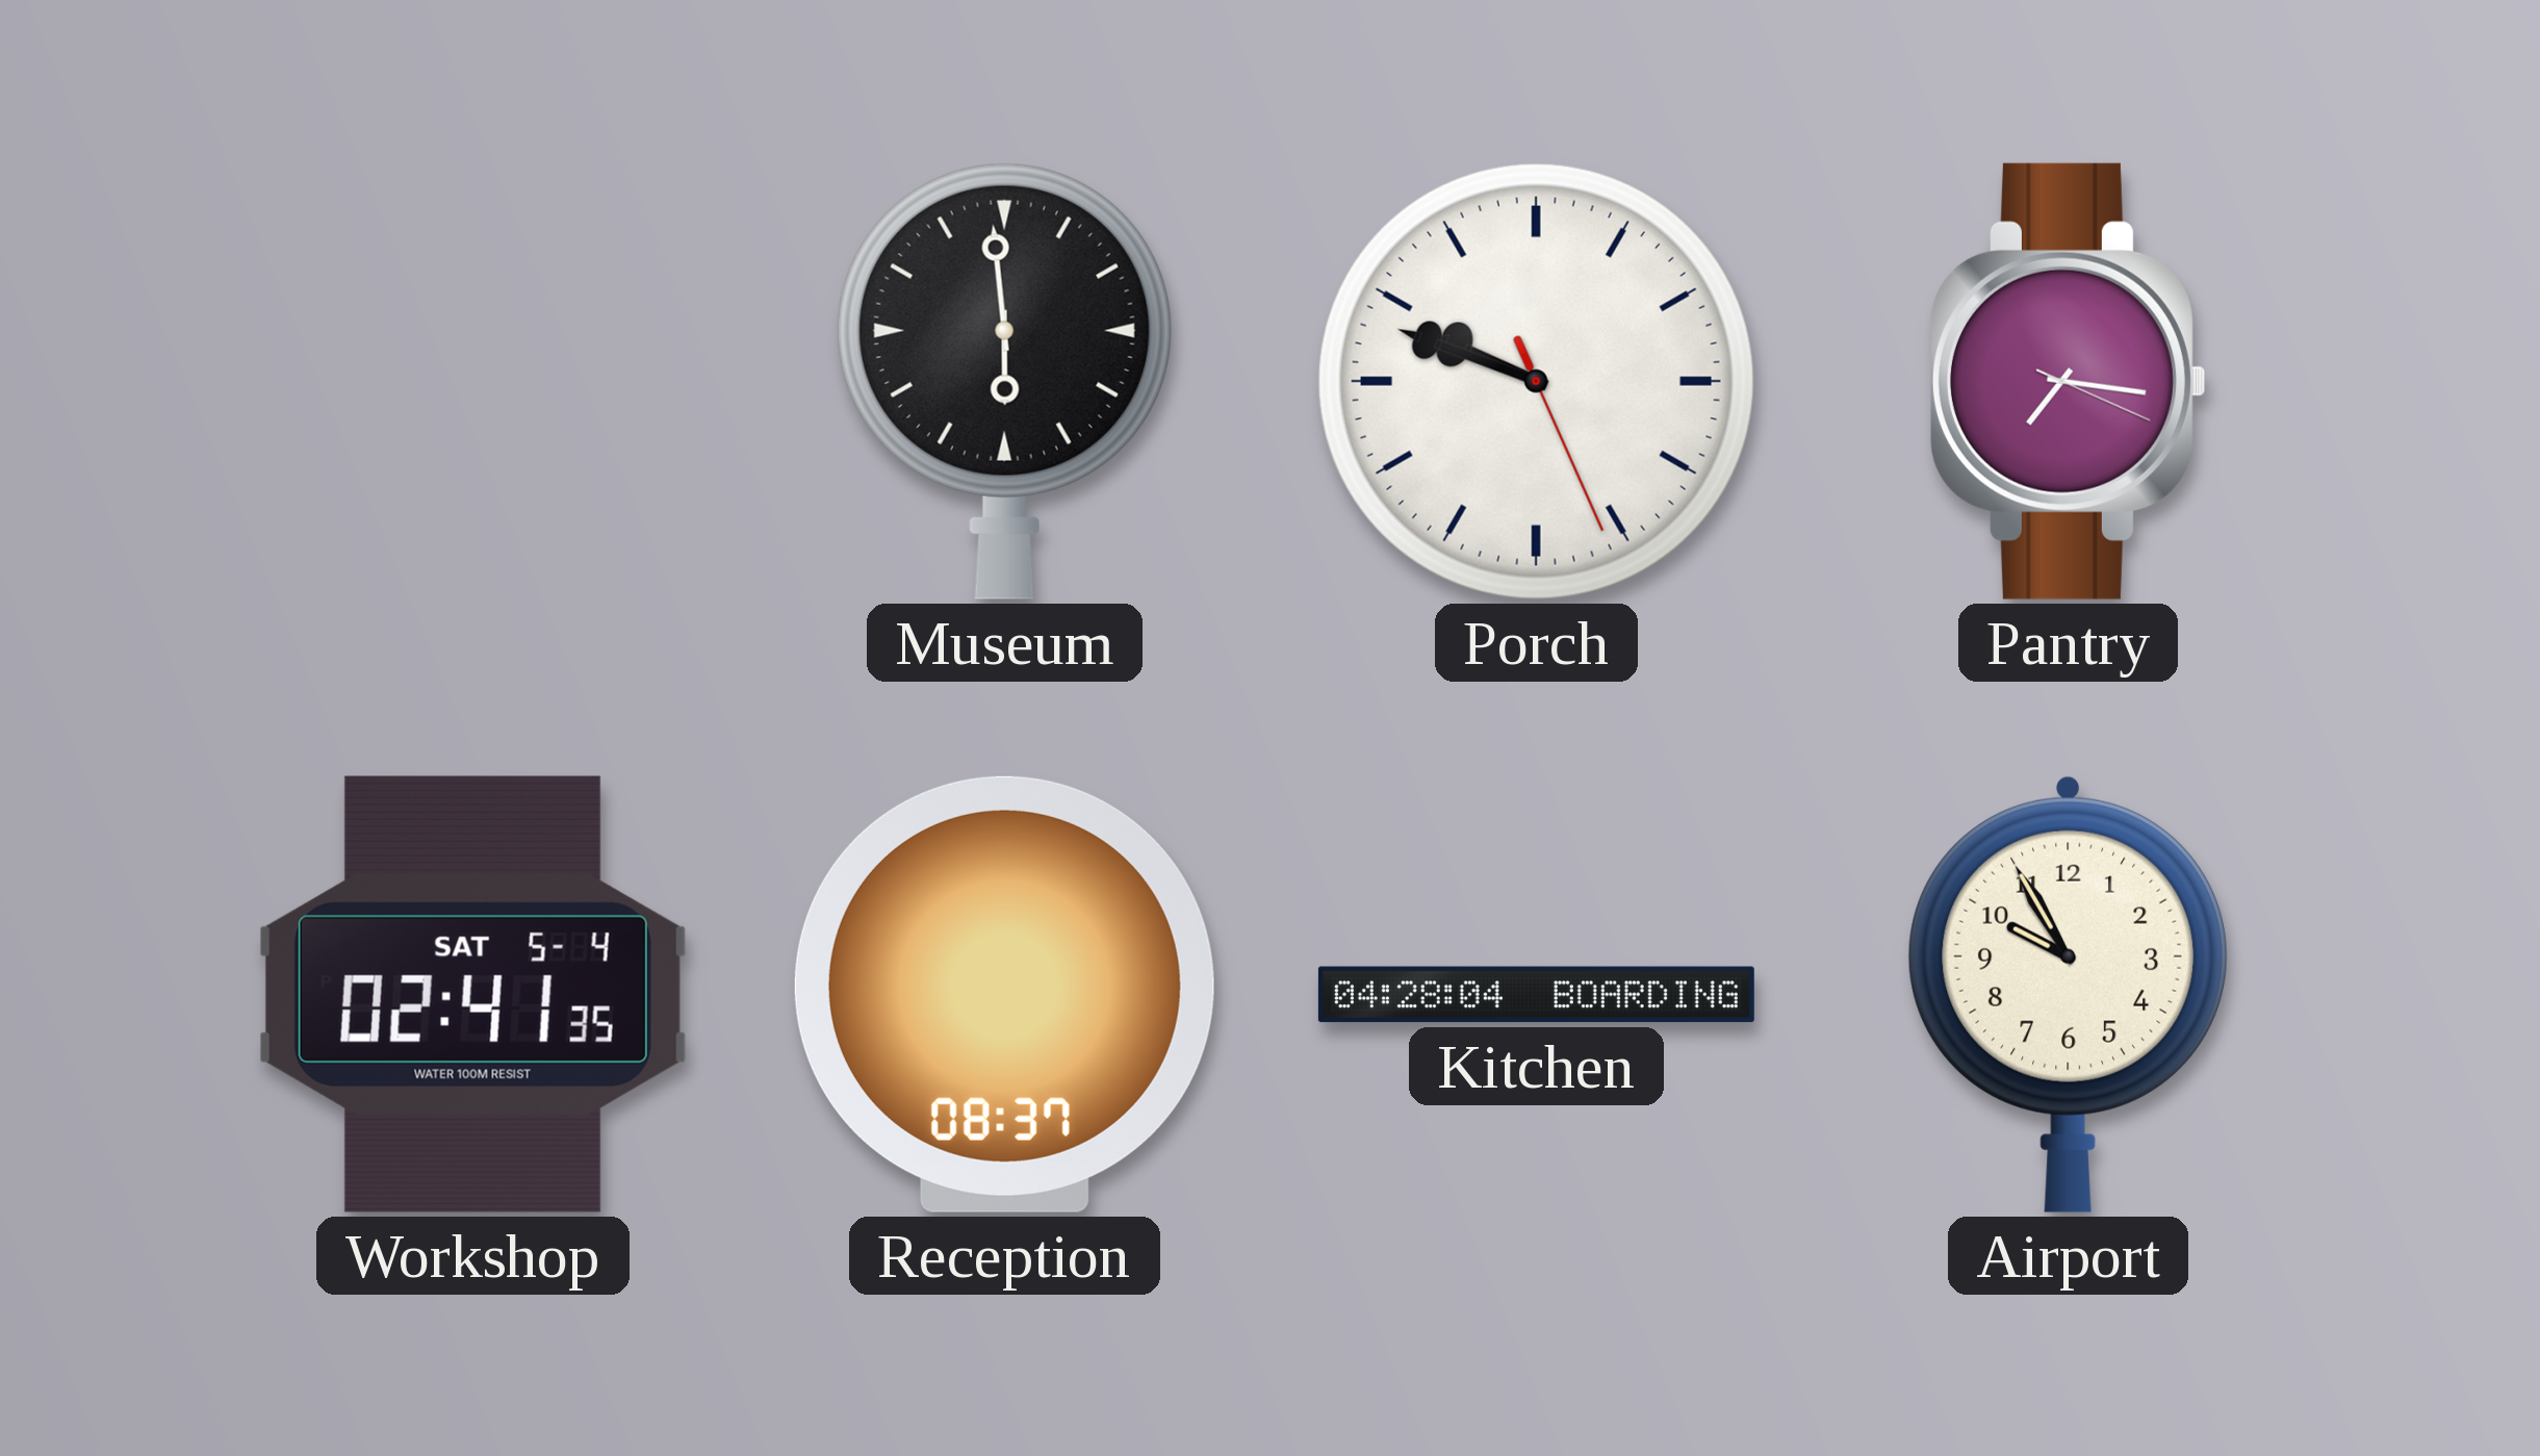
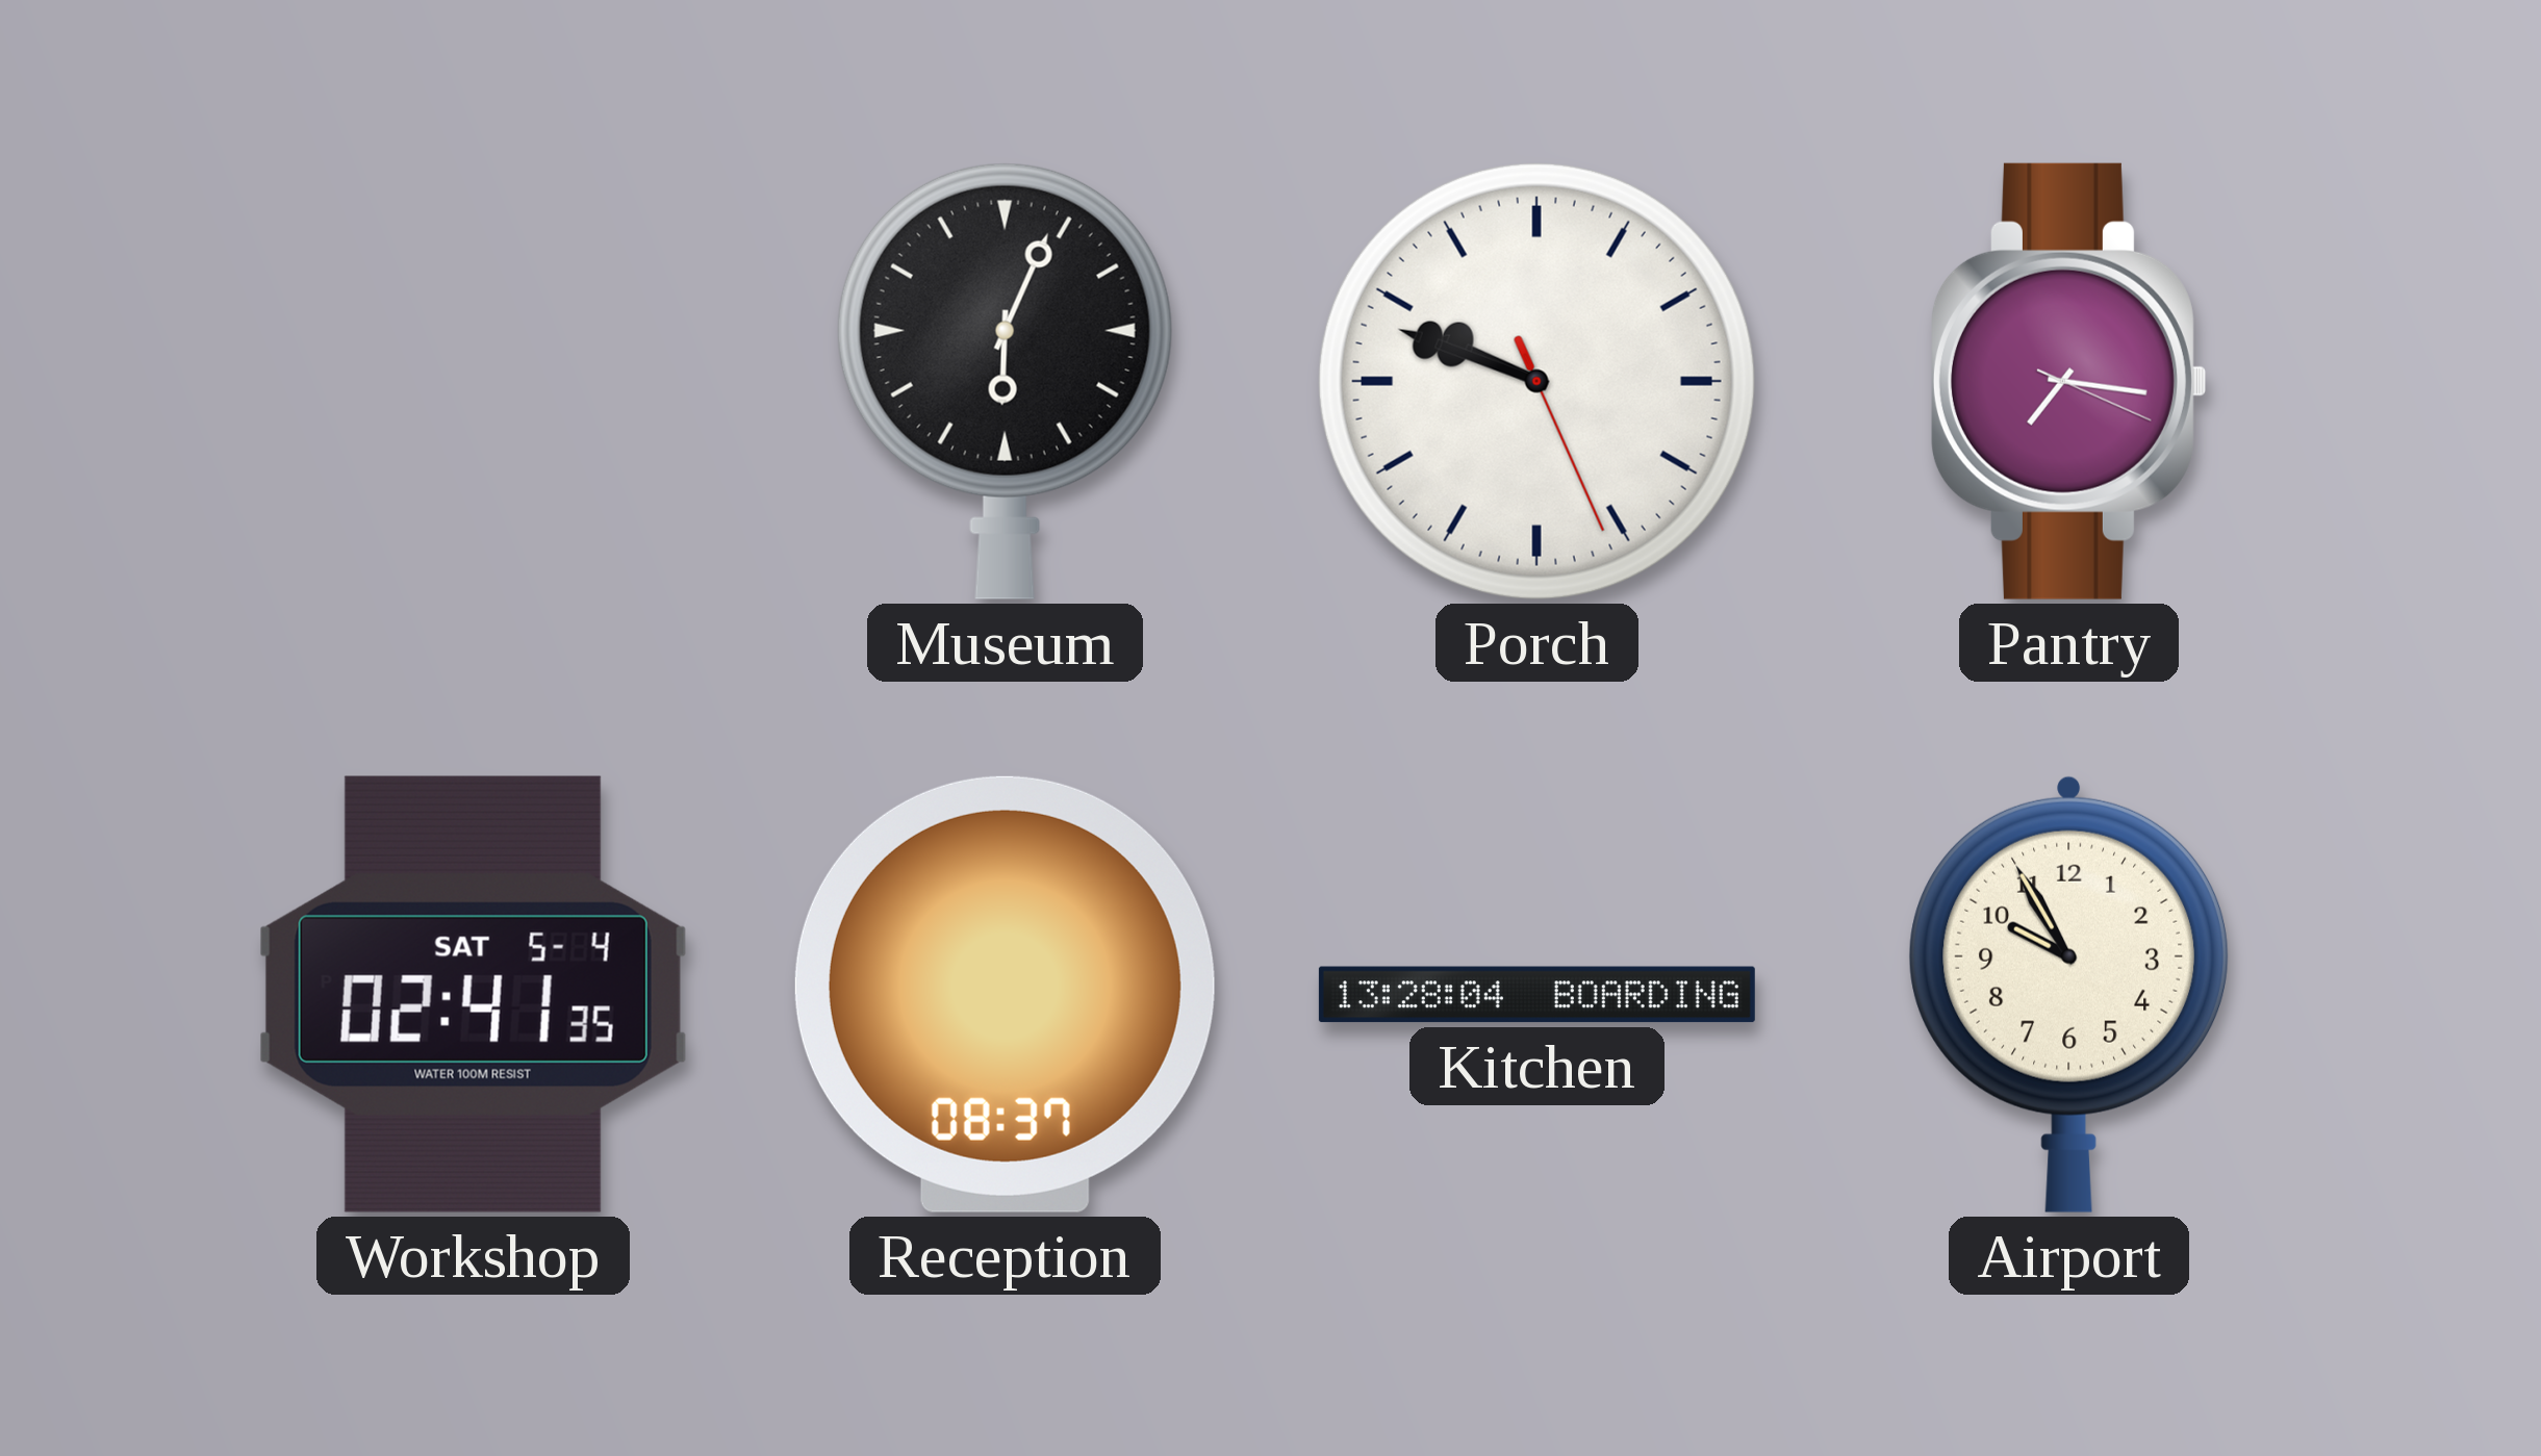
Museum: 5:59 -> 6:04
Kitchen: 04:28 -> 13:28
